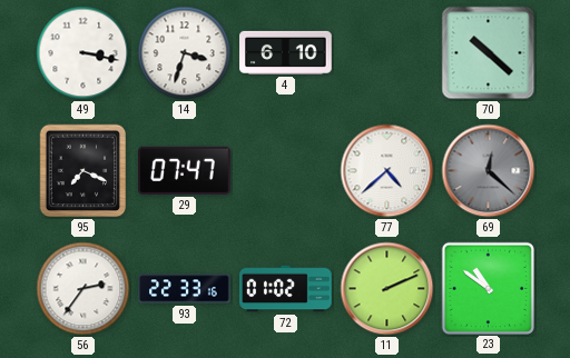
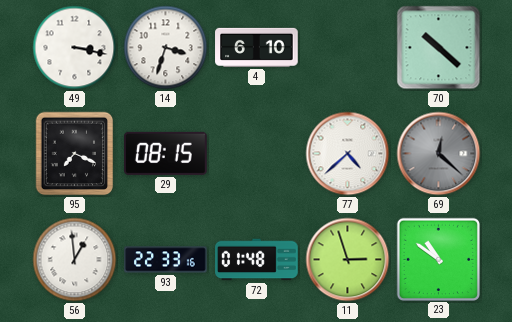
29: 07:47 -> 08:15
56: 2:36 -> 12:59
72: 01:02 -> 01:48
11: 2:11 -> 2:57
